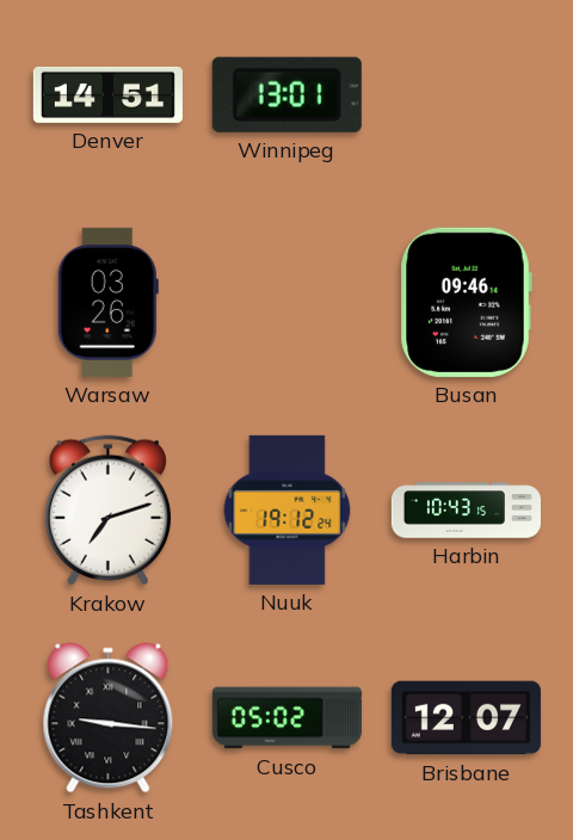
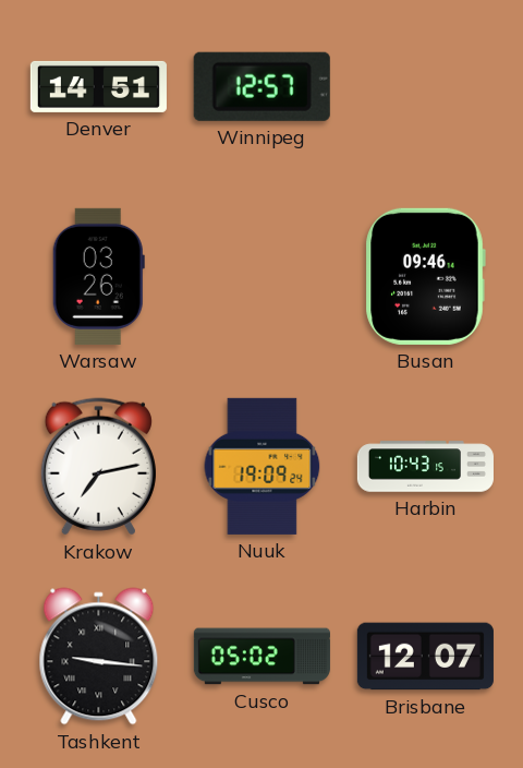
Winnipeg: 13:01 -> 12:57
Krakow: 7:12 -> 7:13
Nuuk: 19:12 -> 19:09
